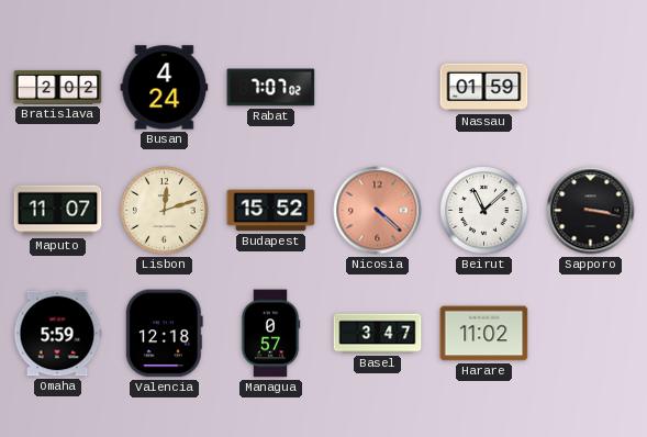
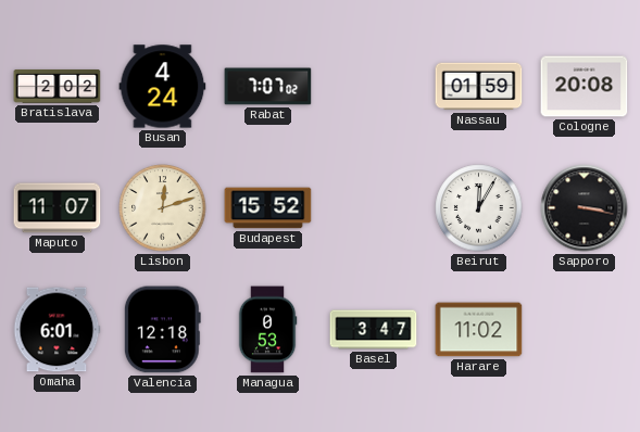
Cologne: none -> 20:08
Nicosia: 4:22 -> none
Beirut: 11:08 -> 12:05
Omaha: 5:59 -> 6:01
Managua: 0:57 -> 0:53
